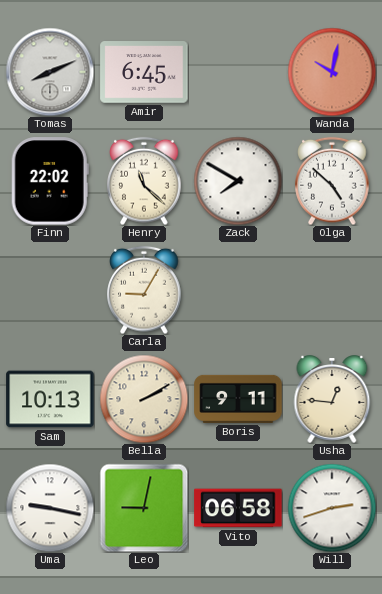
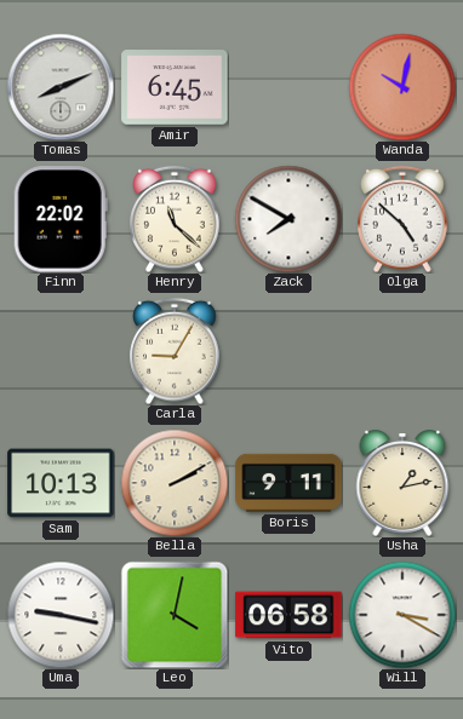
Usha: 12:46 -> 1:13
Leo: 9:02 -> 4:02
Will: 2:42 -> 3:20
